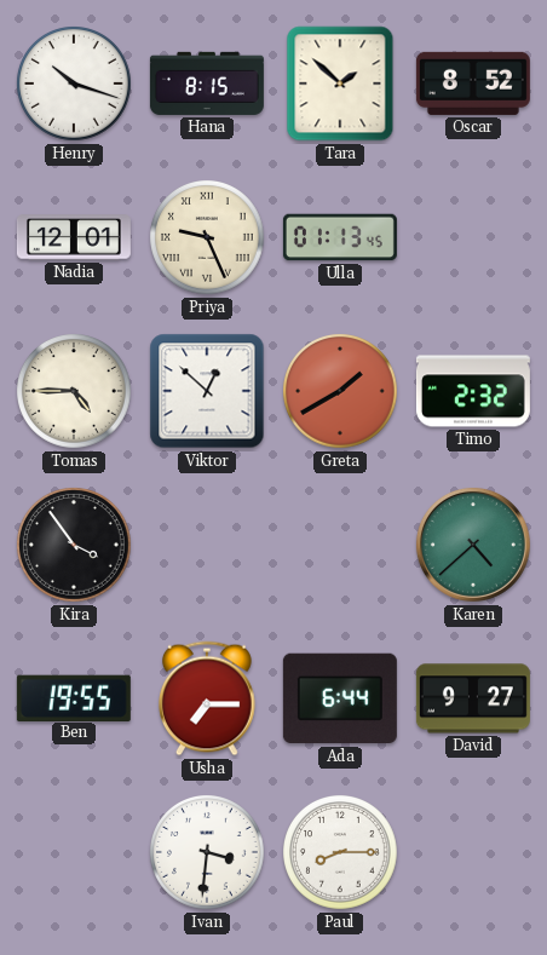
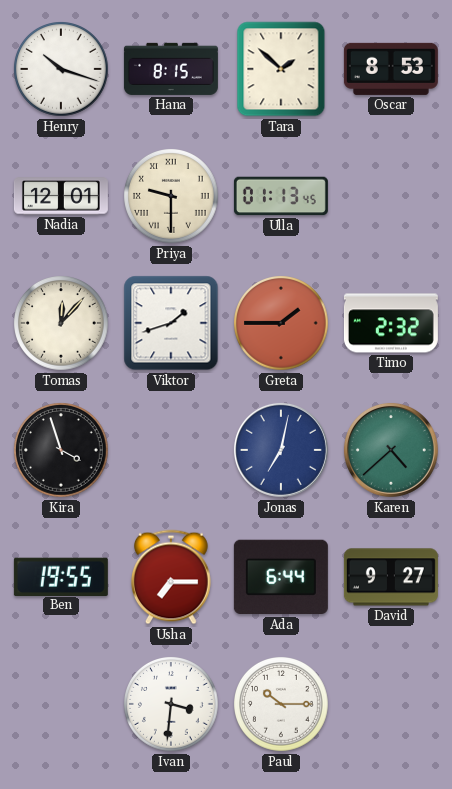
Oscar: 8:52 -> 8:53
Priya: 9:26 -> 9:30
Tomas: 4:45 -> 12:07
Viktor: 12:52 -> 1:42
Greta: 1:40 -> 1:45
Kira: 3:54 -> 3:57
Jonas: none -> 7:02
Paul: 8:15 -> 10:15
